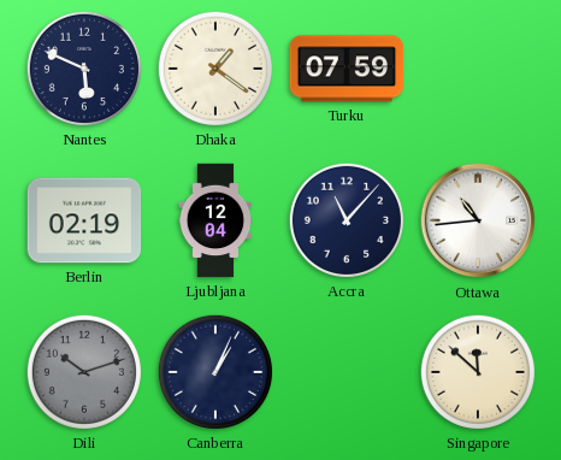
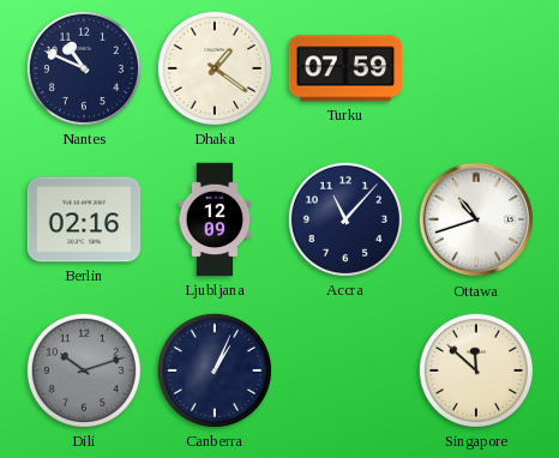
Nantes: 5:49 -> 10:49
Berlin: 02:19 -> 02:16
Ljubljana: 12:04 -> 12:09
Ottawa: 10:44 -> 10:42
